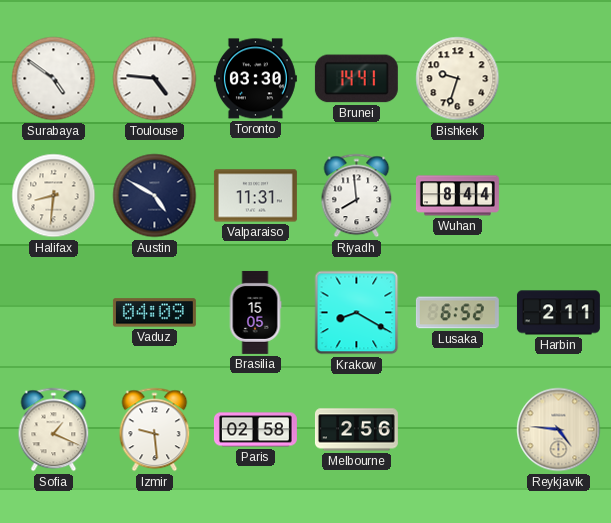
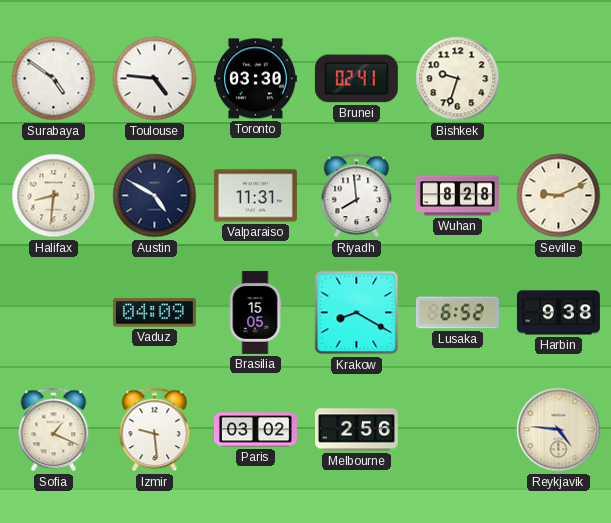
Brunei: 14:41 -> 02:41
Wuhan: 8:44 -> 8:28
Seville: none -> 9:11
Harbin: 2:11 -> 9:38
Paris: 02:58 -> 03:02
